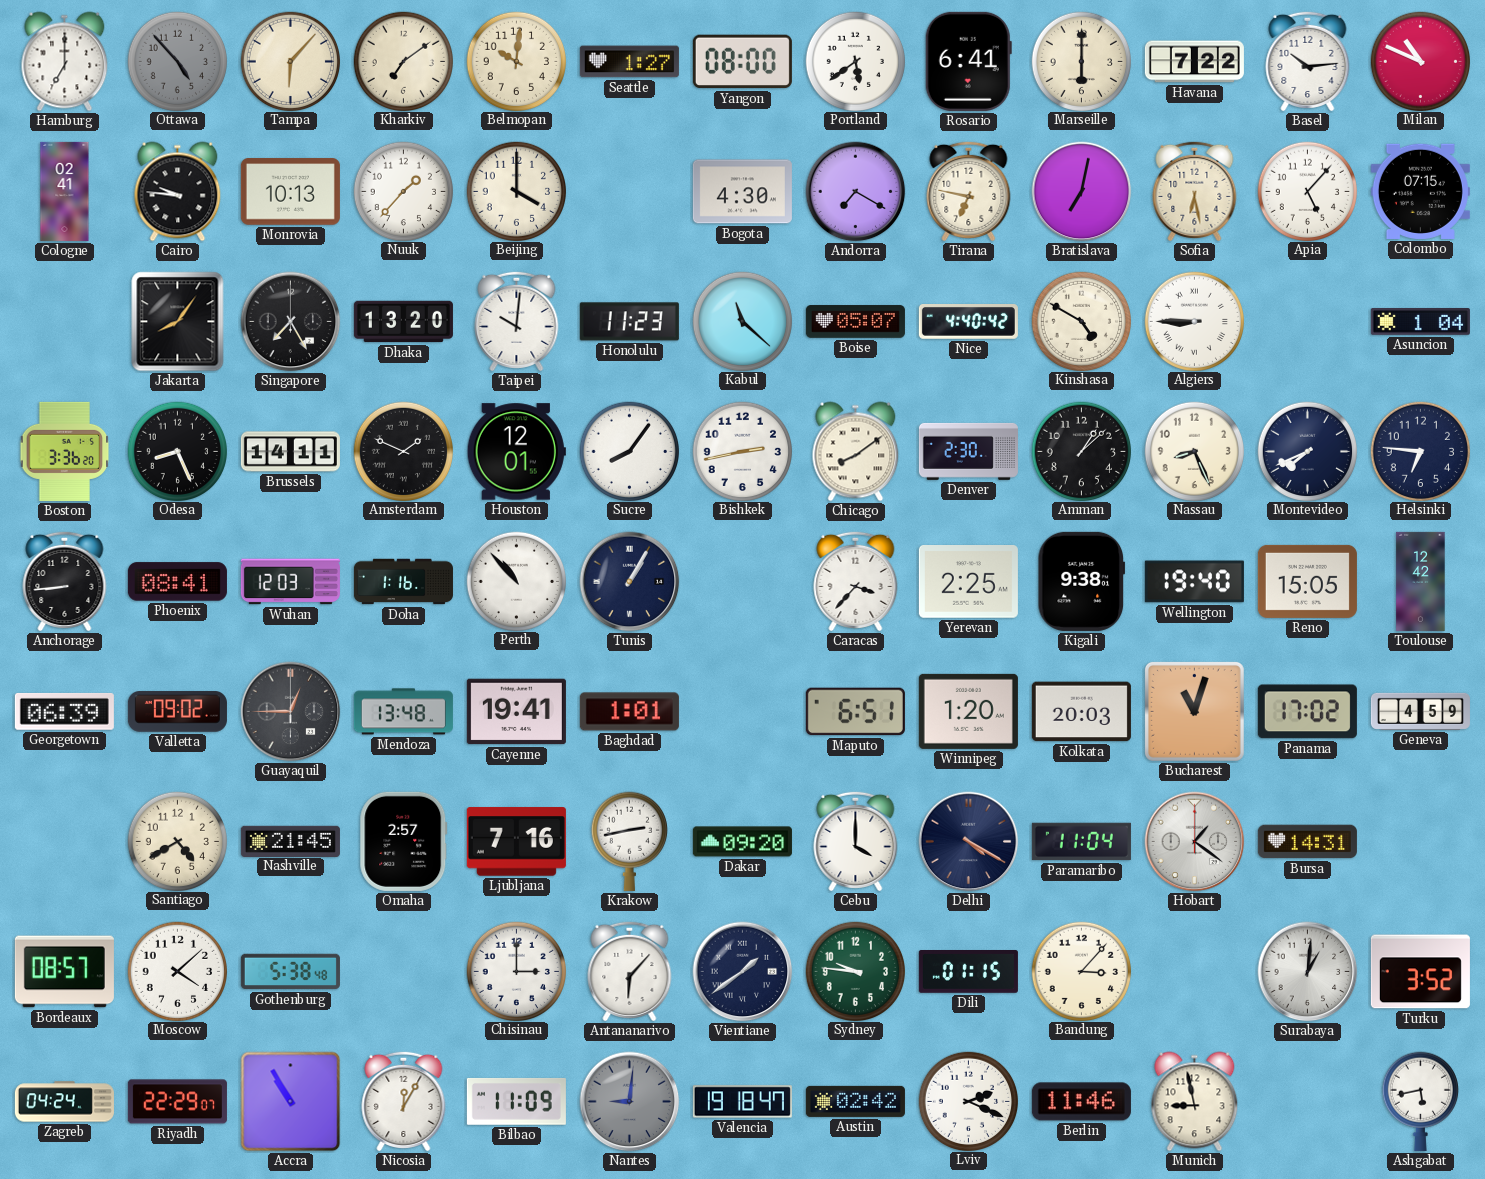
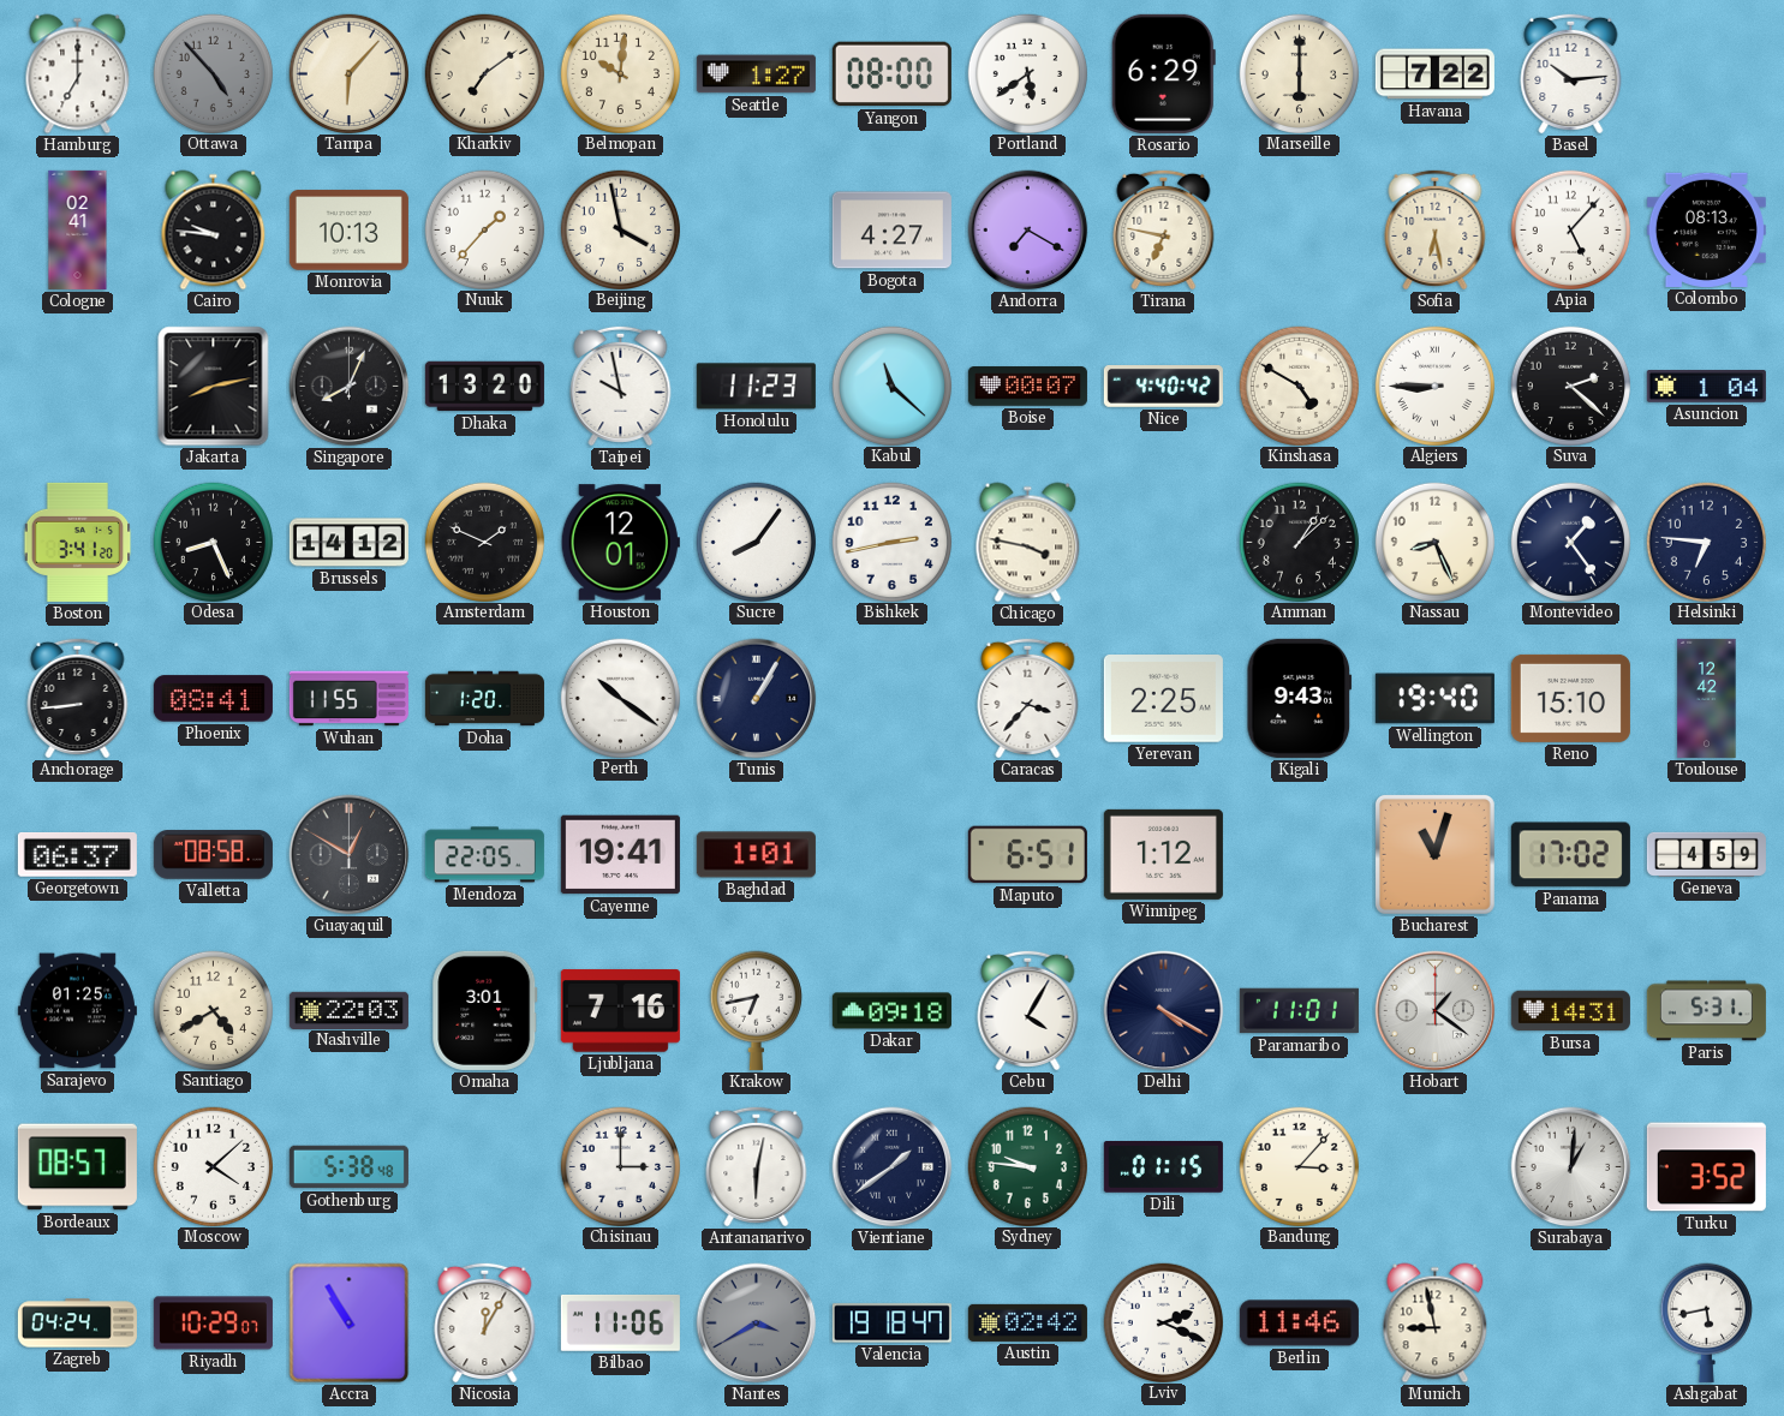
Rosario: 6:41 -> 6:29
Milan: 10:49 -> none
Beijing: 4:00 -> 3:58
Bogota: 4:30 -> 4:27
Bratislava: 7:02 -> none
Colombo: 07:15 -> 08:13
Jakarta: 8:06 -> 8:13
Singapore: 7:25 -> 8:04
Taipei: 10:01 -> 9:58
Boise: 05:07 -> 00:07
Suva: none -> 2:22
Boston: 3:36 -> 3:41
Brussels: 14:11 -> 14:12
Chicago: 8:09 -> 3:47
Denver: 2:30 -> none
Montevideo: 7:41 -> 1:24
Wuhan: 12:03 -> 11:55
Doha: 1:16 -> 1:20
Perth: 10:53 -> 10:21
Kigali: 9:38 -> 9:43
Reno: 15:05 -> 15:10
Georgetown: 06:39 -> 06:37
Valletta: 09:02 -> 08:58
Guayaquil: 12:45 -> 12:50
Mendoza: 13:48 -> 22:05
Winnipeg: 1:20 -> 1:12
Kolkata: 20:03 -> none
Sarajevo: none -> 01:25
Nashville: 21:45 -> 22:03
Omaha: 2:57 -> 3:01
Krakow: 2:43 -> 6:43
Dakar: 09:20 -> 09:18
Cebu: 4:00 -> 4:05
Paramaribo: 11:04 -> 11:01
Paris: none -> 5:31
Antananarivo: 6:07 -> 6:02
Riyadh: 22:29 -> 10:29
Bilbao: 11:09 -> 11:06
Nantes: 9:01 -> 3:40
